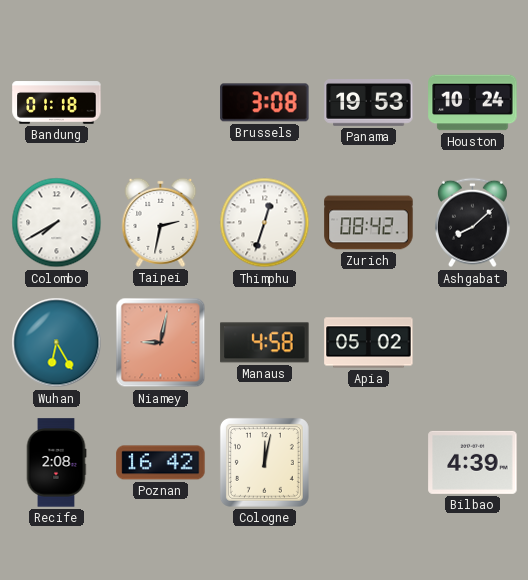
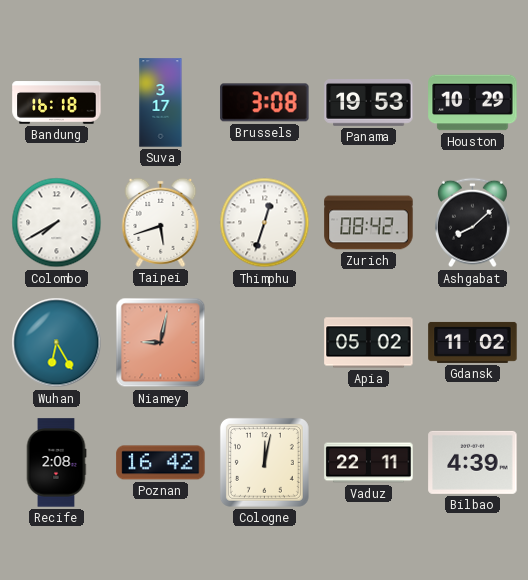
Bandung: 01:18 -> 16:18
Suva: none -> 3:17
Houston: 10:24 -> 10:29
Taipei: 2:32 -> 5:42
Manaus: 4:58 -> none
Gdansk: none -> 11:02
Vaduz: none -> 22:11
